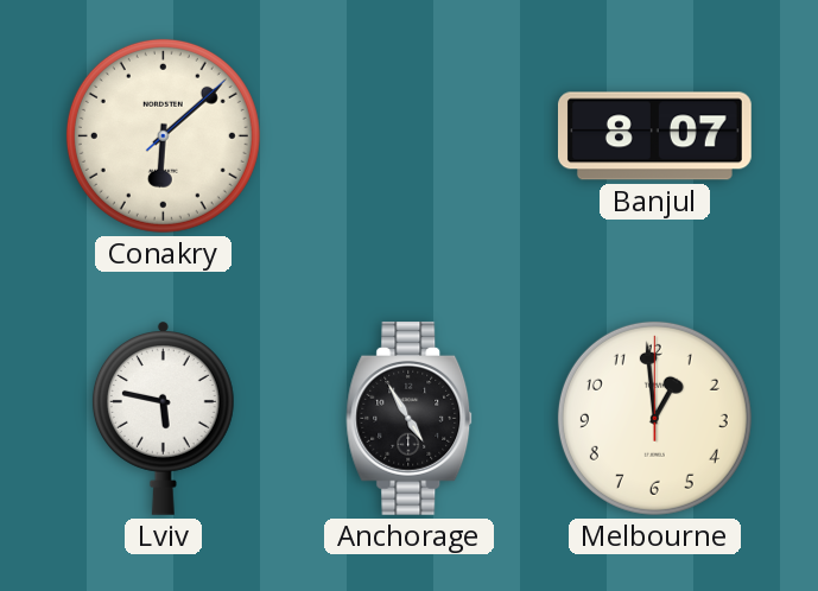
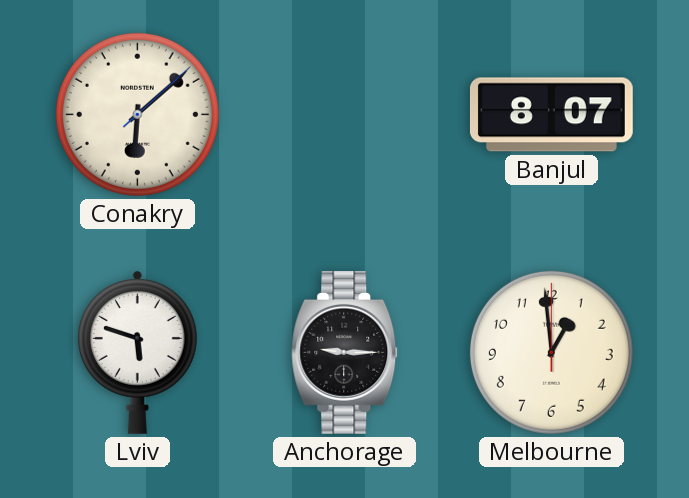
Lviv: 5:47 -> 5:48
Anchorage: 4:55 -> 9:15
